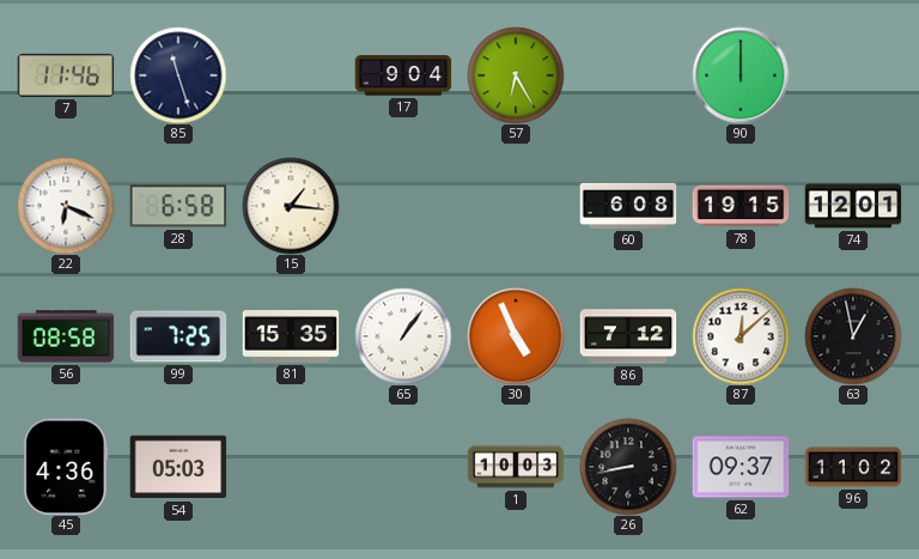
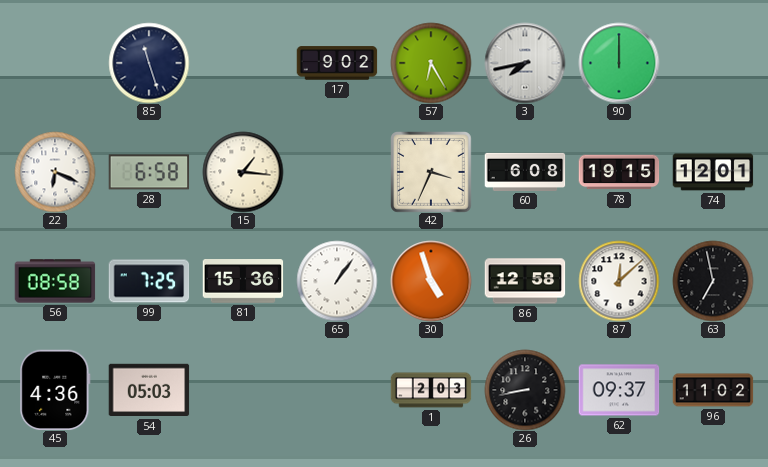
7: 11:46 -> none
17: 9:04 -> 9:02
3: none -> 7:43
42: none -> 3:34
81: 15:35 -> 15:36
30: 4:56 -> 4:57
86: 7:12 -> 12:58
63: 12:58 -> 6:58
1: 10:03 -> 2:03
